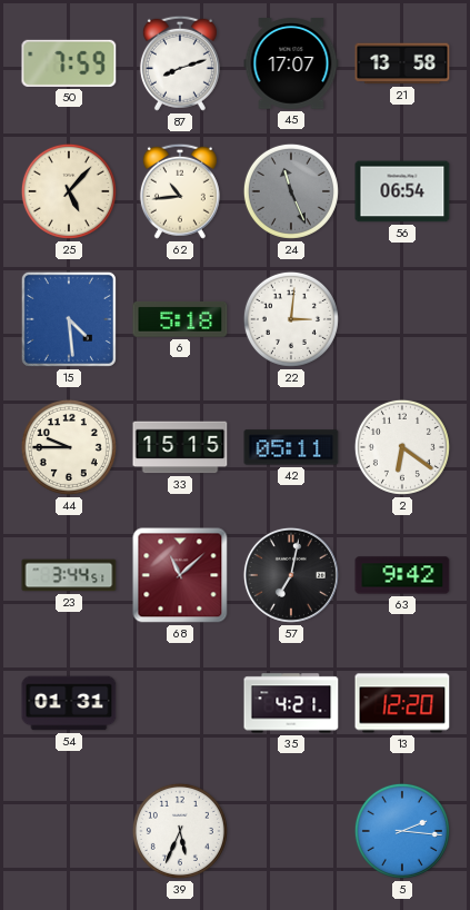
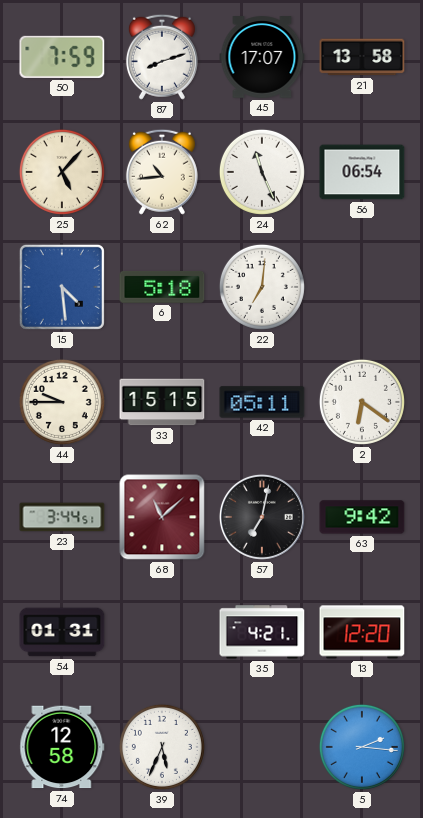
24 dial: grey -> white
22: 3:01 -> 7:01
74: none -> 12:58
